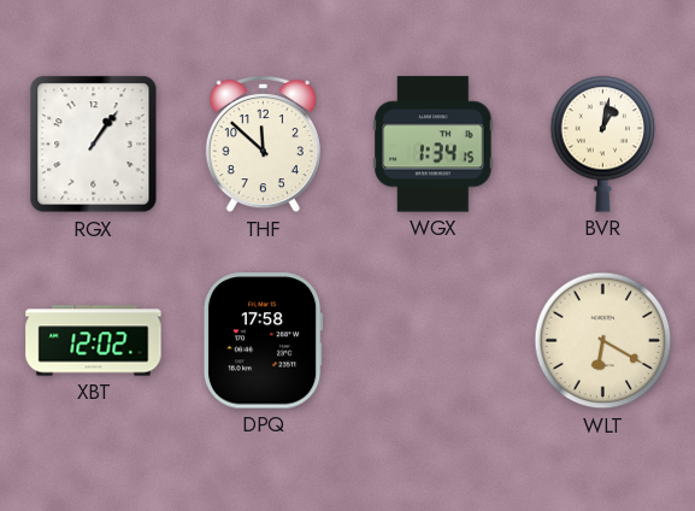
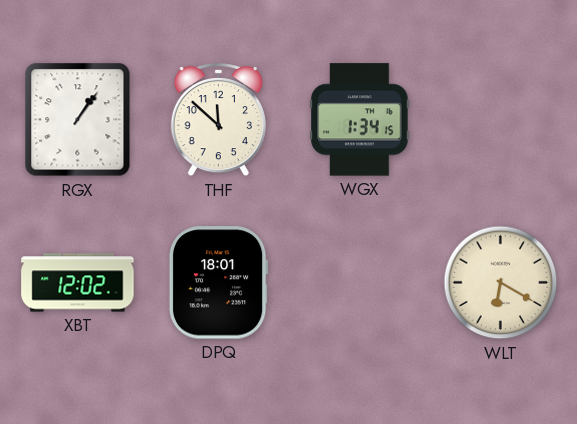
BVR: 1:02 -> none
DPQ: 17:58 -> 18:01
